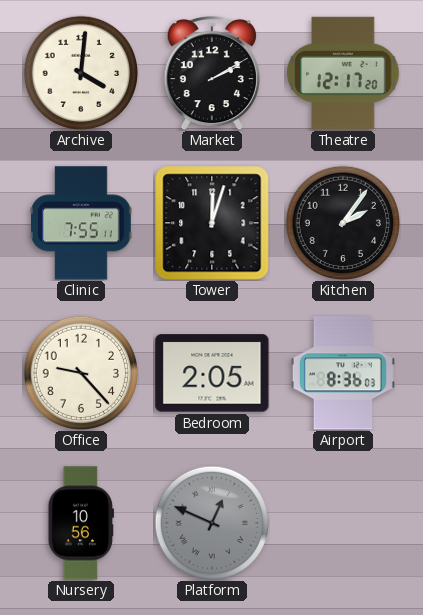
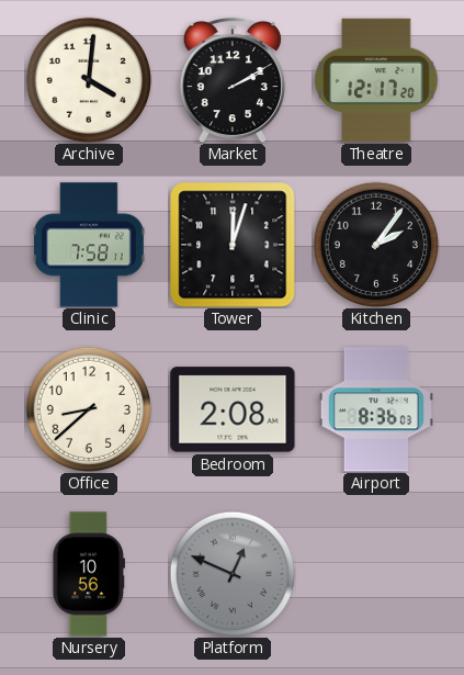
Clinic: 7:55 -> 7:58
Office: 9:23 -> 8:38
Bedroom: 2:05 -> 2:08
